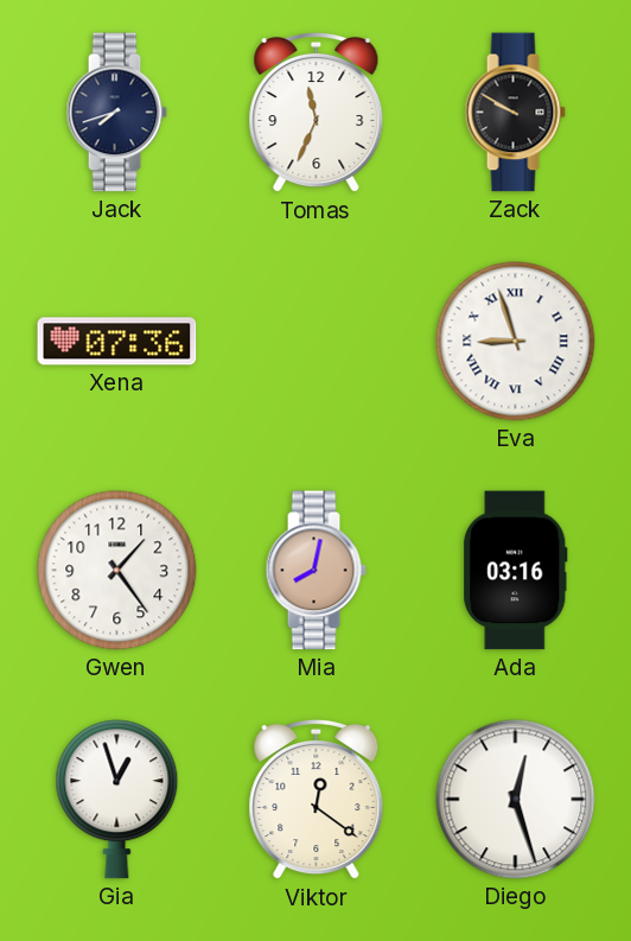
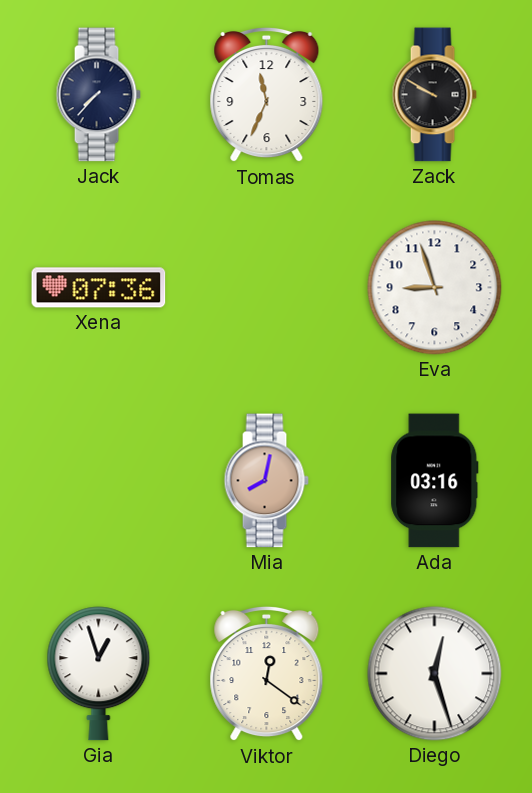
Jack: 7:42 -> 7:37
Eva numerals: Roman -> Arabic
Gwen: 1:24 -> none
